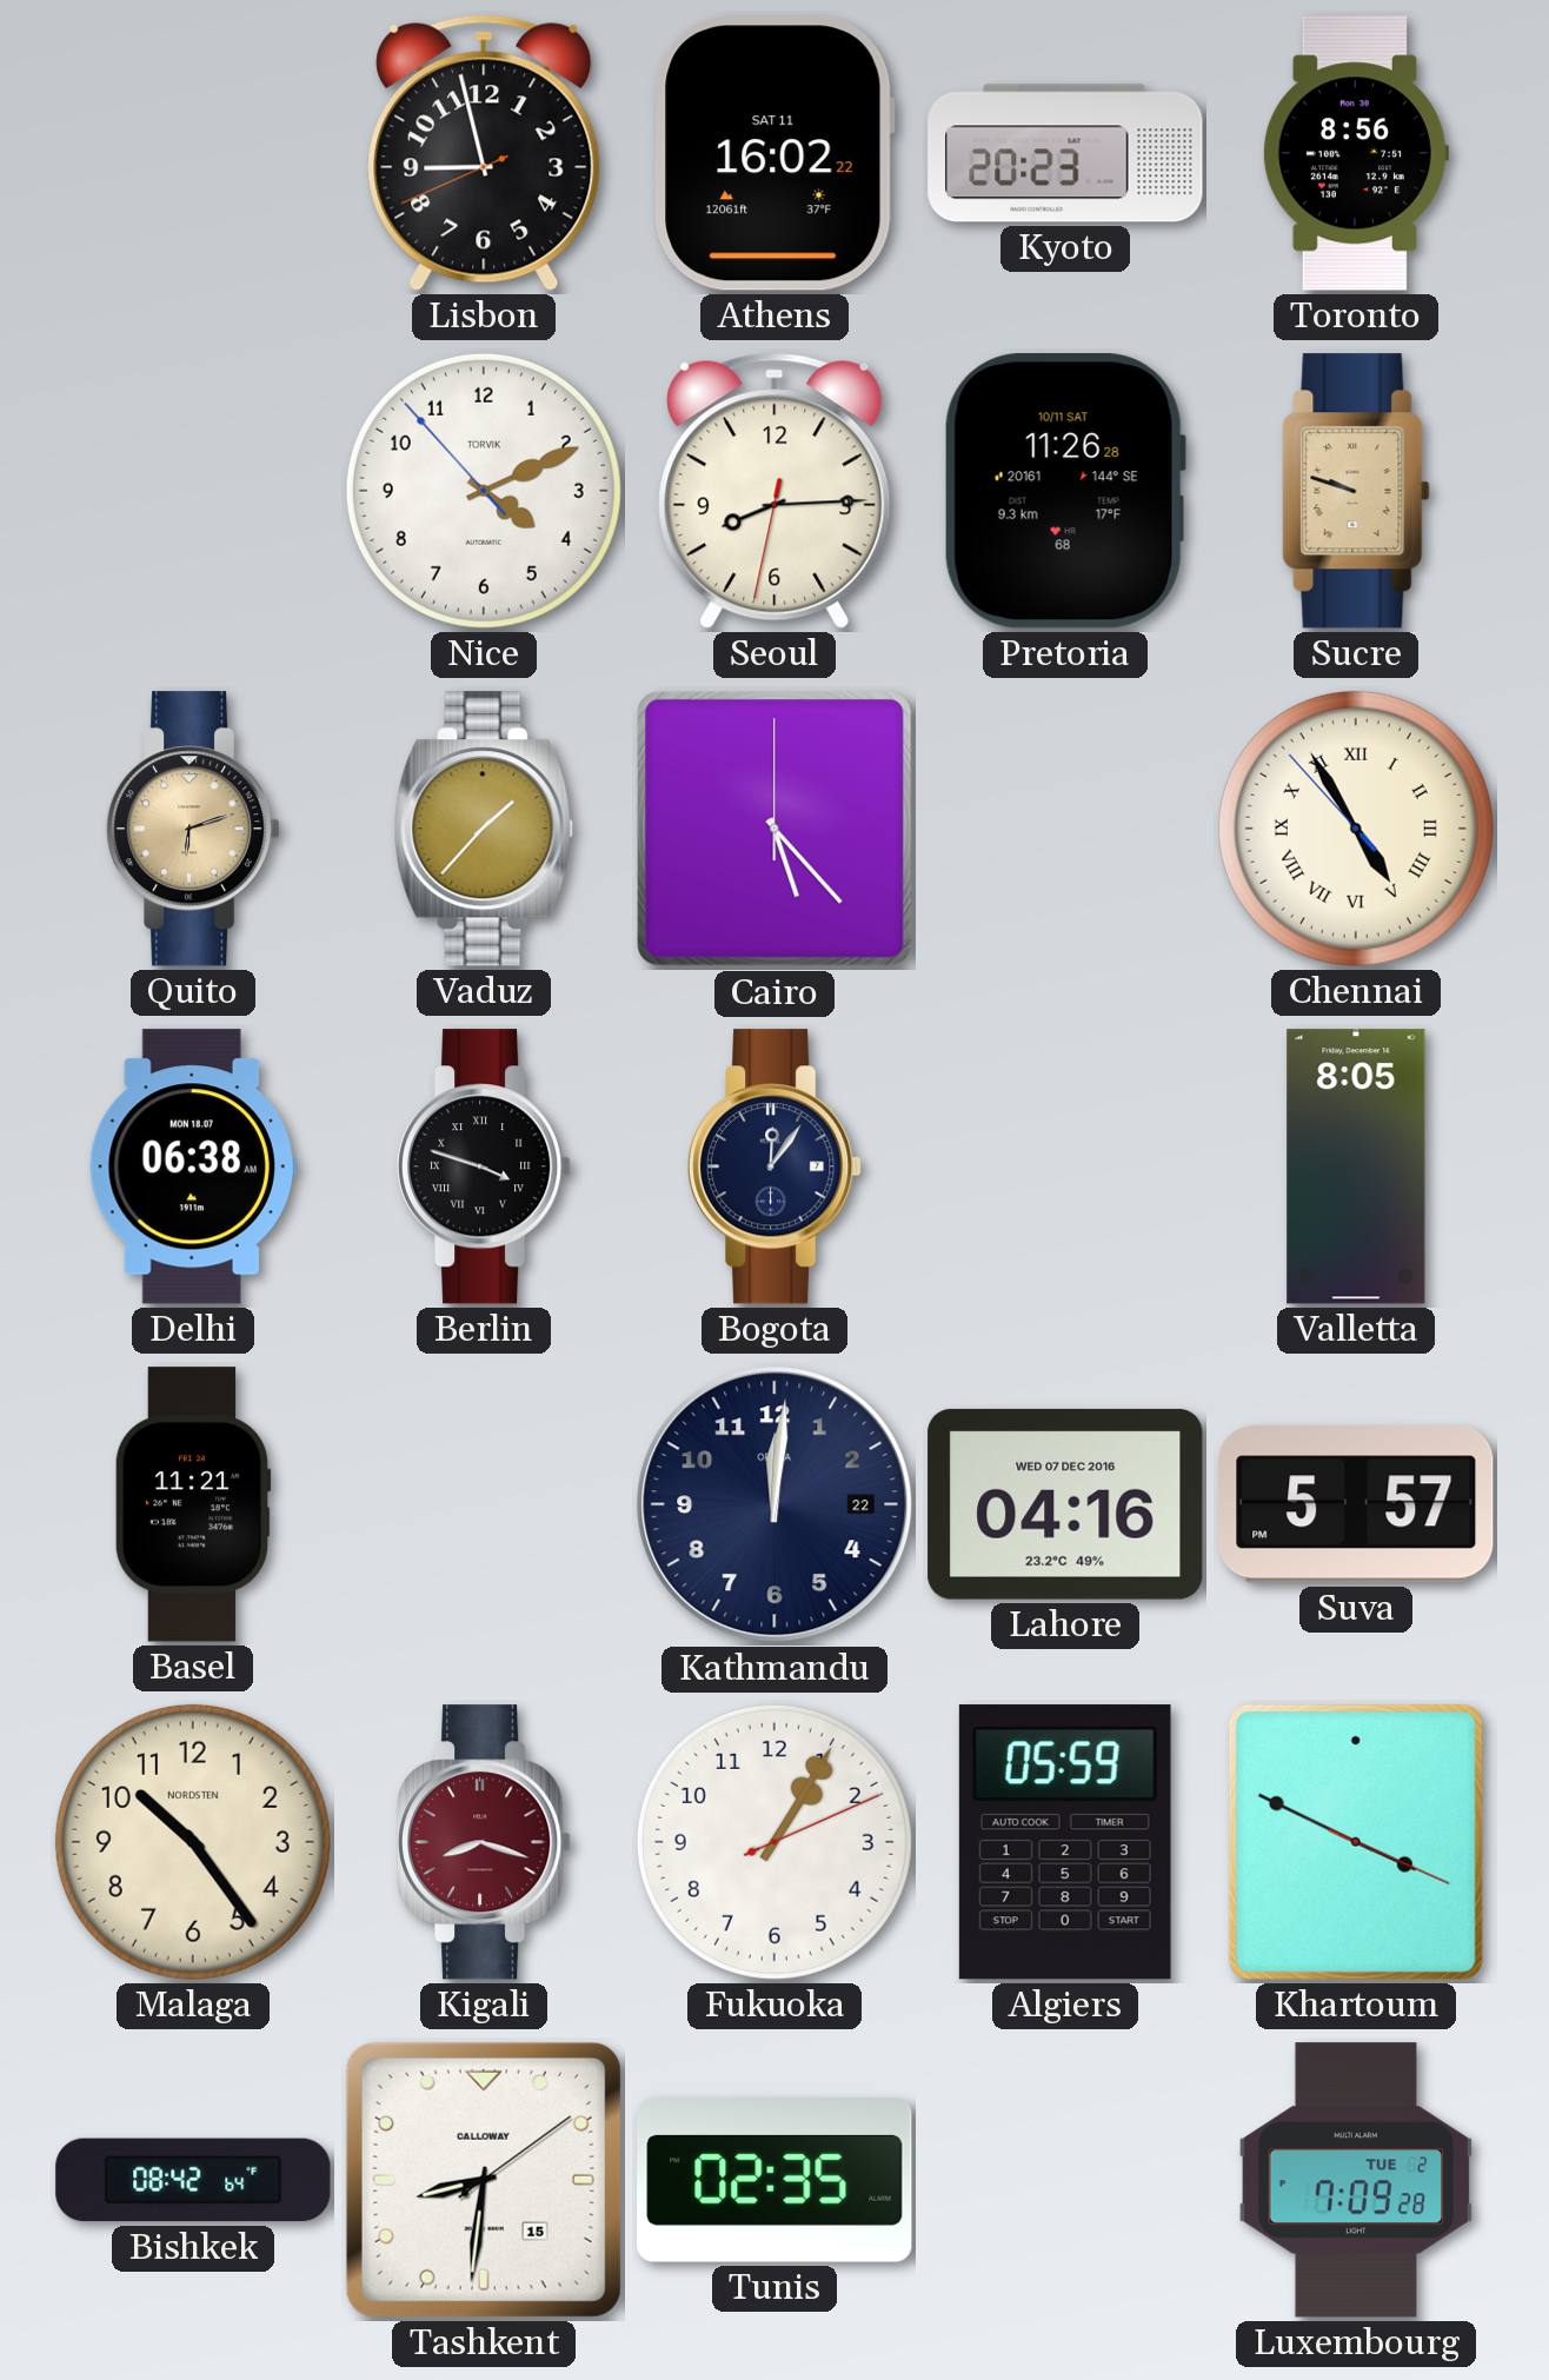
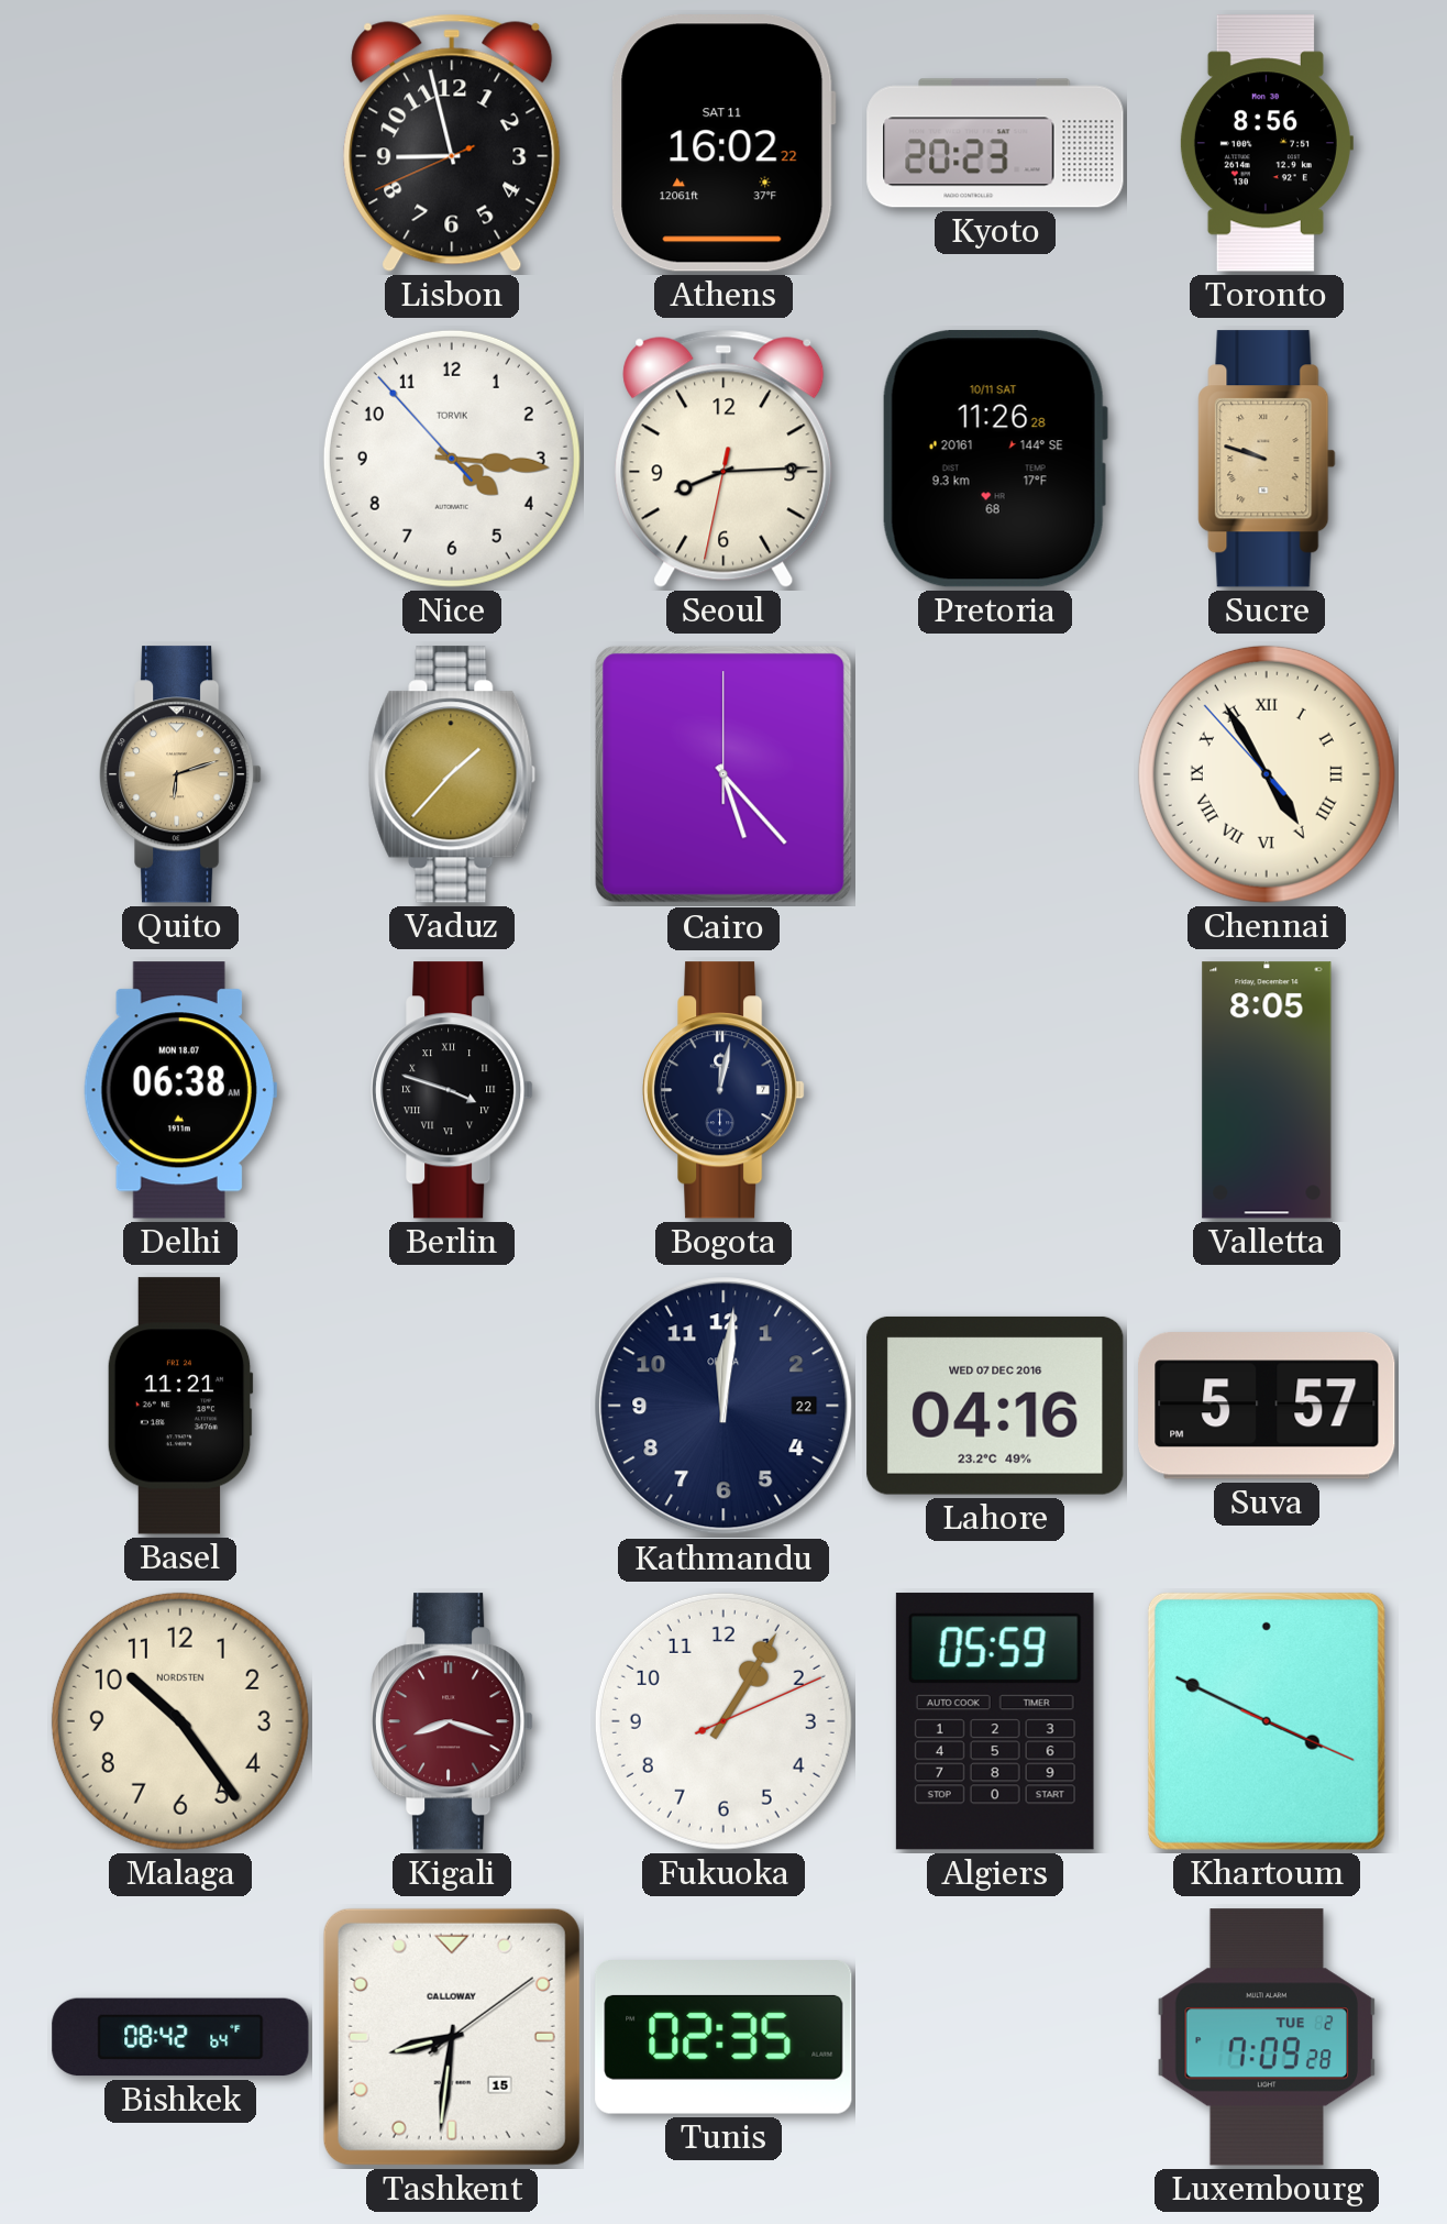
Nice: 4:10 -> 4:15
Bogota: 12:06 -> 12:02
